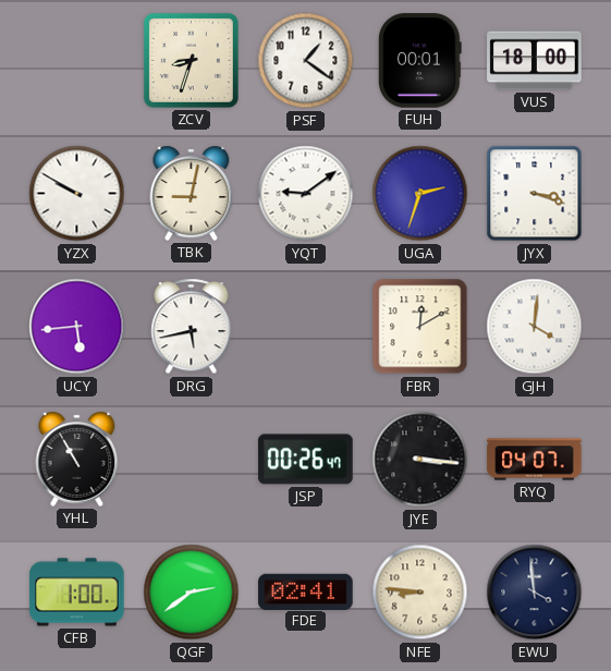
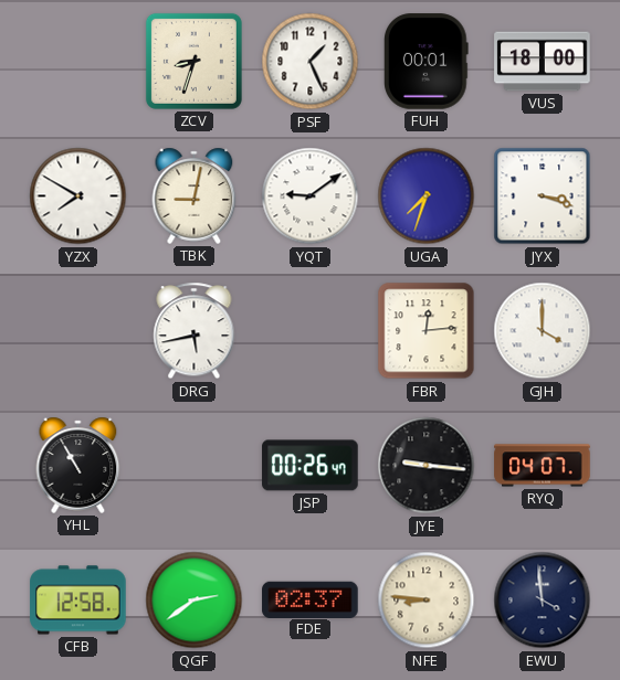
PSF: 1:21 -> 1:26
YZX: 9:50 -> 7:50
UGA: 2:33 -> 7:33
UCY: 5:44 -> none
FBR: 12:10 -> 12:14
GJH: 4:01 -> 4:00
JYE: 3:16 -> 9:16
CFB: 1:00 -> 12:58
FDE: 02:41 -> 02:37
